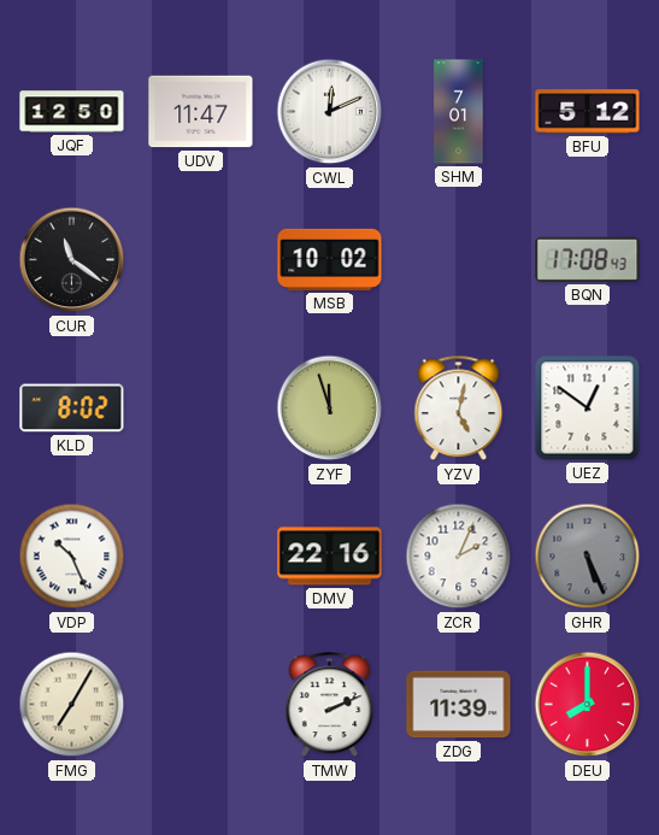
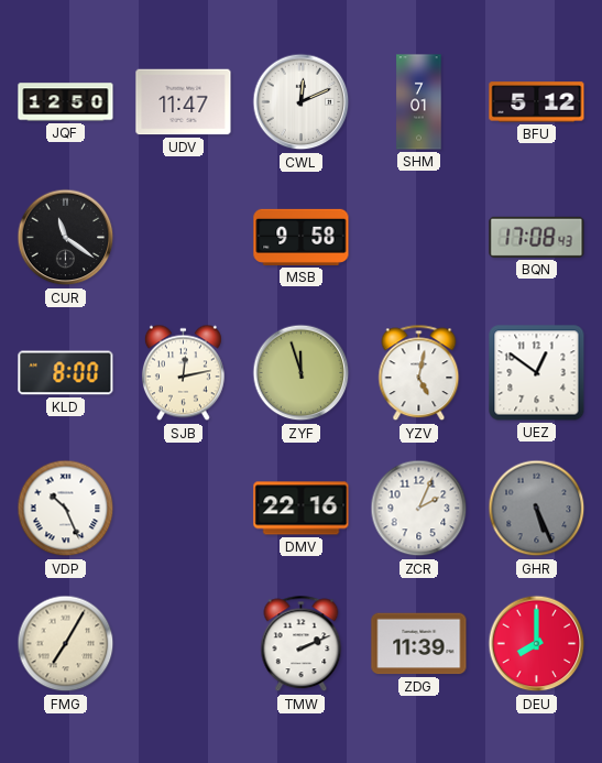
MSB: 10:02 -> 9:58
KLD: 8:02 -> 8:00
SJB: none -> 12:13
